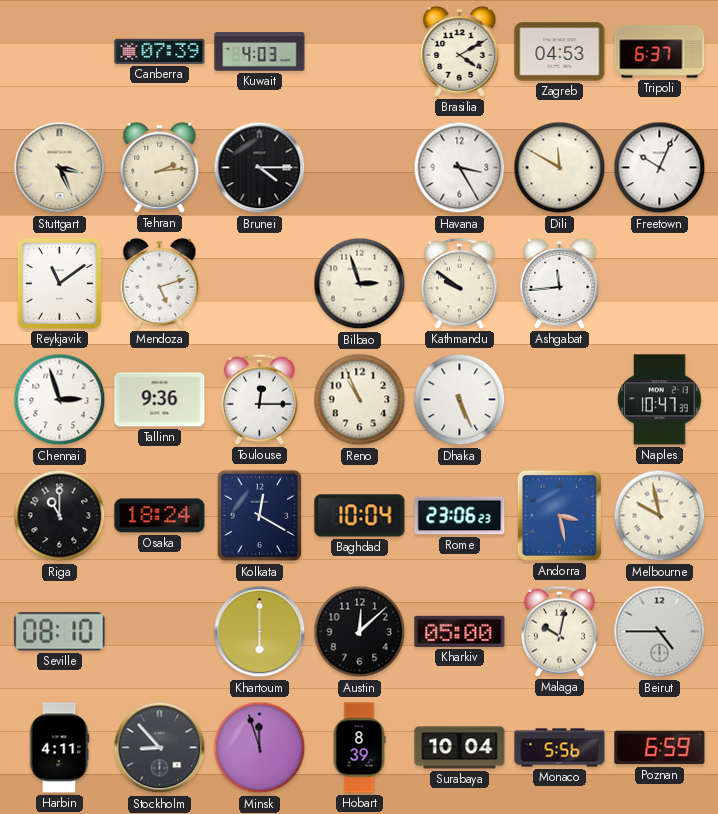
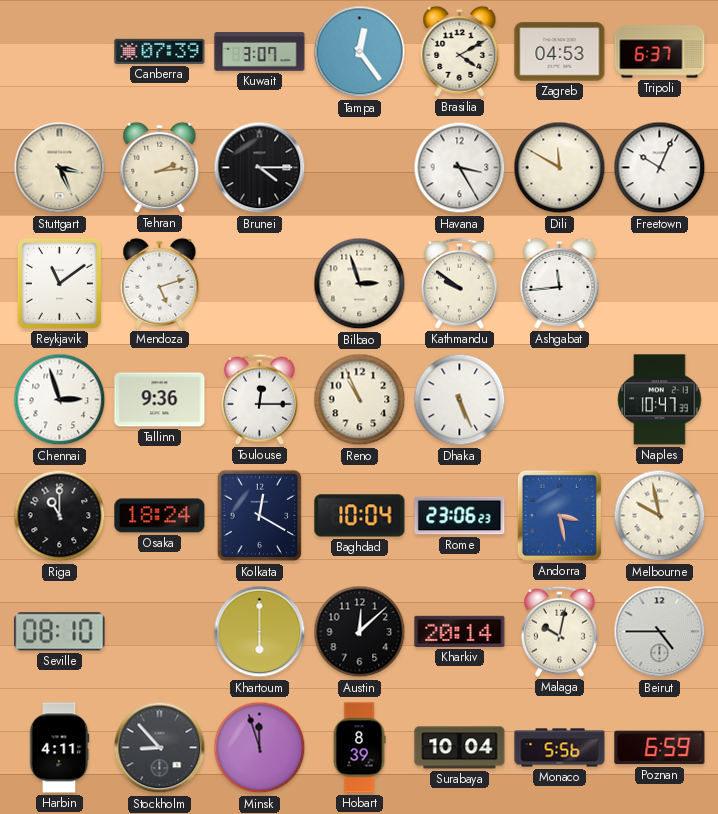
Kuwait: 4:03 -> 3:07
Tampa: none -> 12:24
Kharkiv: 05:00 -> 20:14
